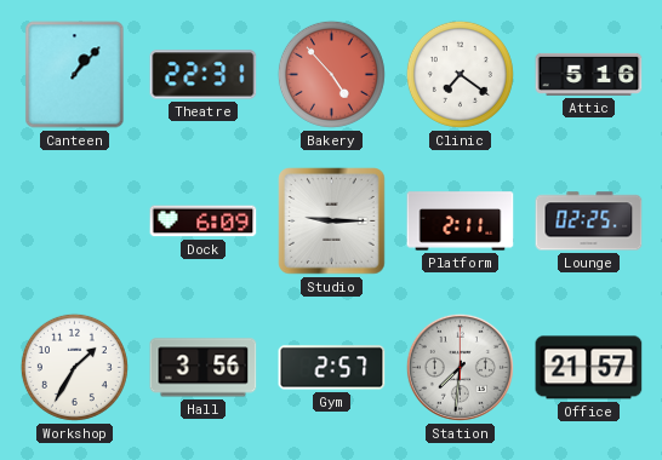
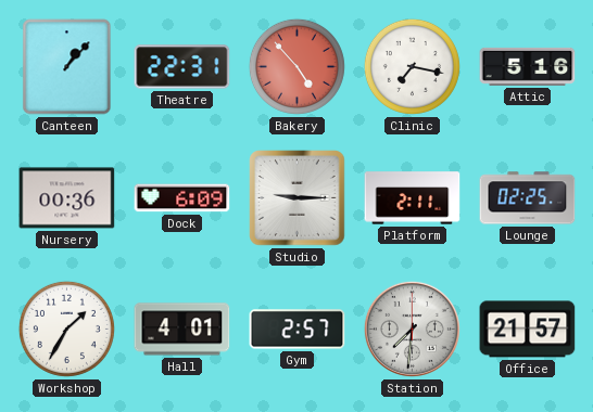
Clinic: 7:21 -> 7:17
Nursery: none -> 00:36
Hall: 3:56 -> 4:01
